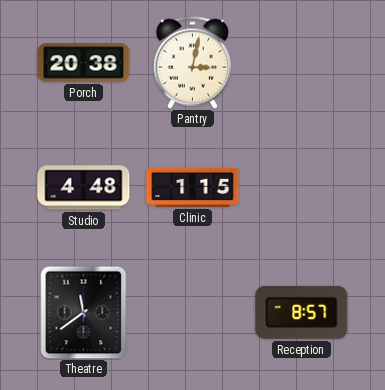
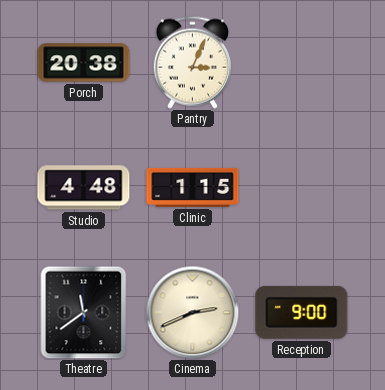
Pantry: 3:02 -> 3:04
Cinema: none -> 2:41
Reception: 8:57 -> 9:00
